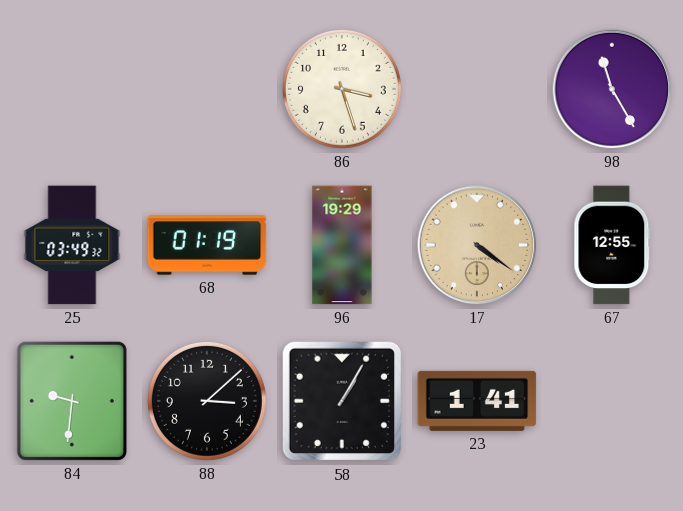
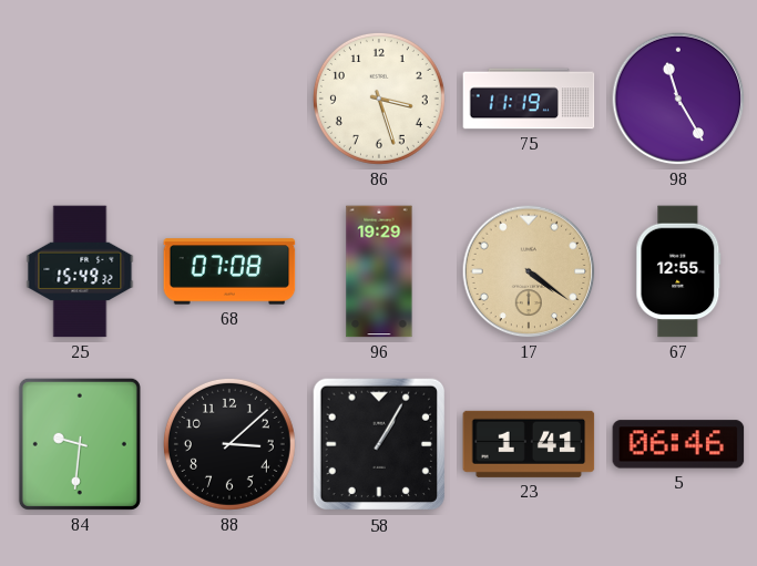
75: none -> 11:19
25: 03:49 -> 15:49
68: 01:19 -> 07:08
5: none -> 06:46
